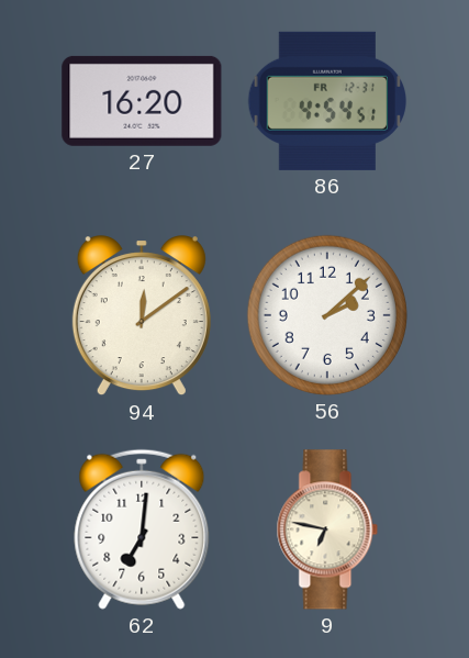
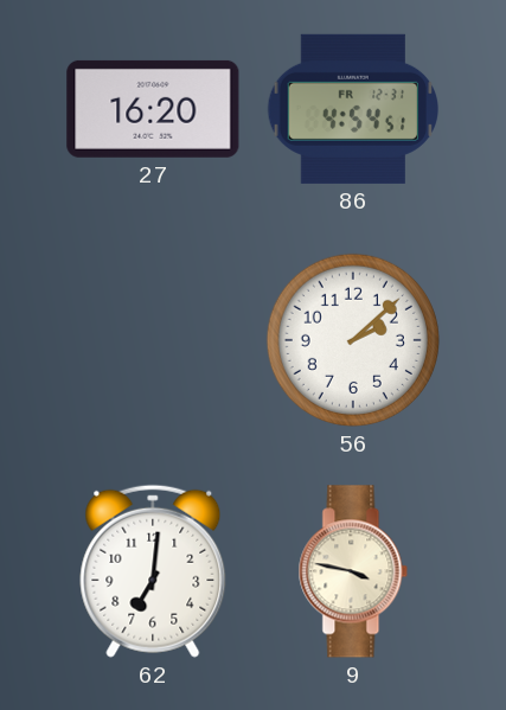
94: 12:09 -> none
9: 6:47 -> 3:47
